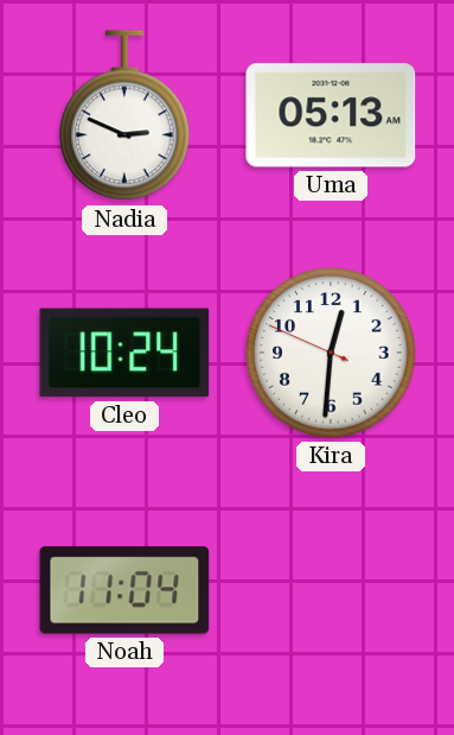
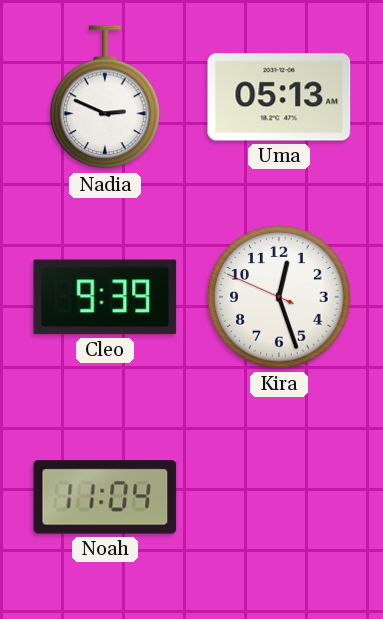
Cleo: 10:24 -> 9:39
Kira: 12:30 -> 12:26
